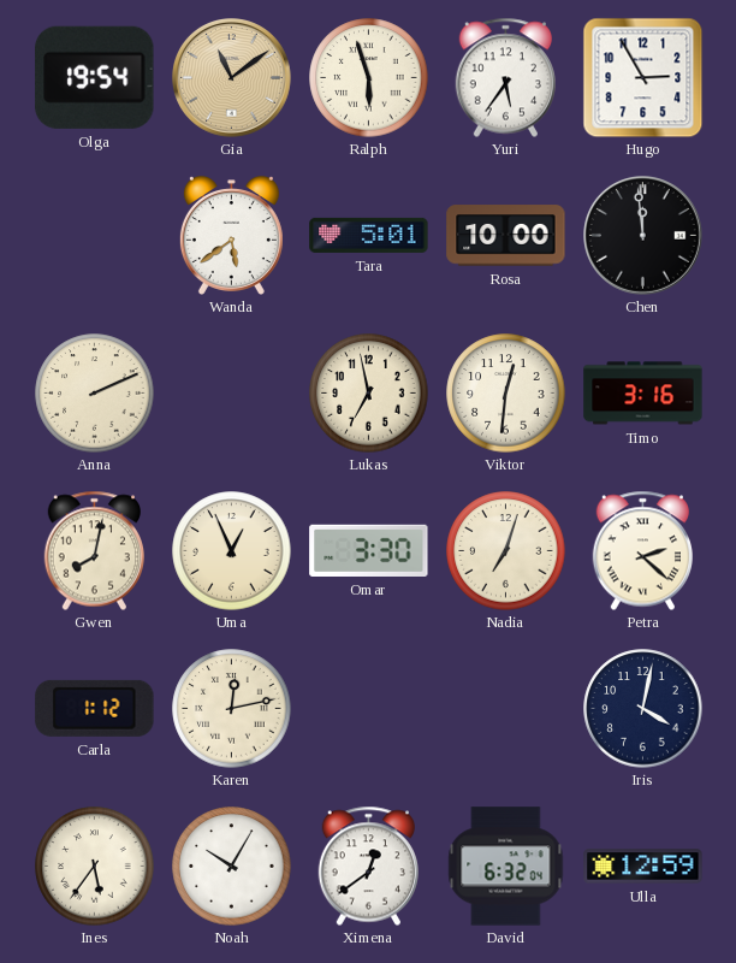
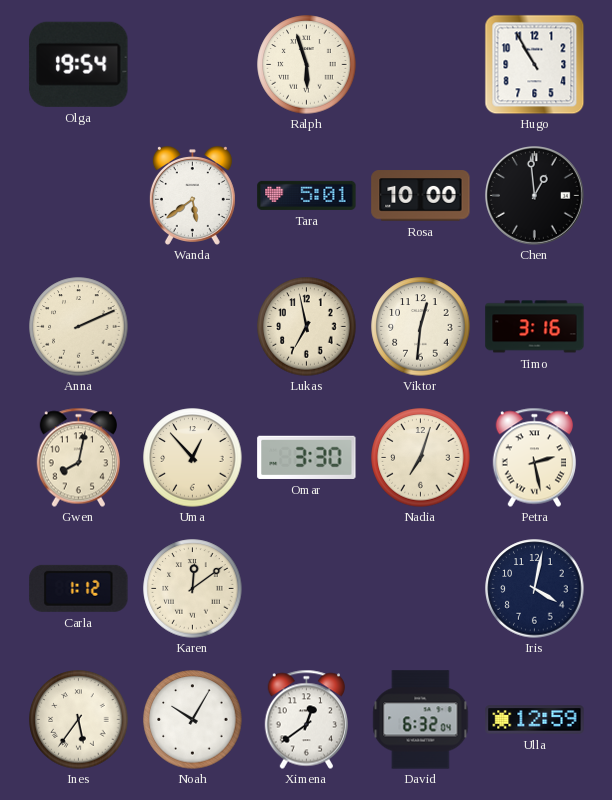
Gia: 11:09 -> none
Yuri: 5:36 -> none
Hugo: 2:55 -> 10:55
Chen: 11:59 -> 12:59
Uma: 12:56 -> 12:53
Petra: 2:22 -> 2:28
Karen: 12:13 -> 12:09
